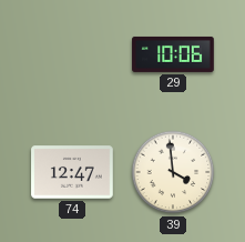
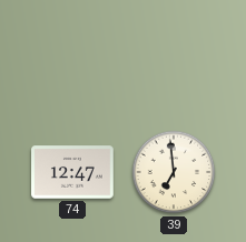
29: 10:06 -> none
39: 3:59 -> 6:59
